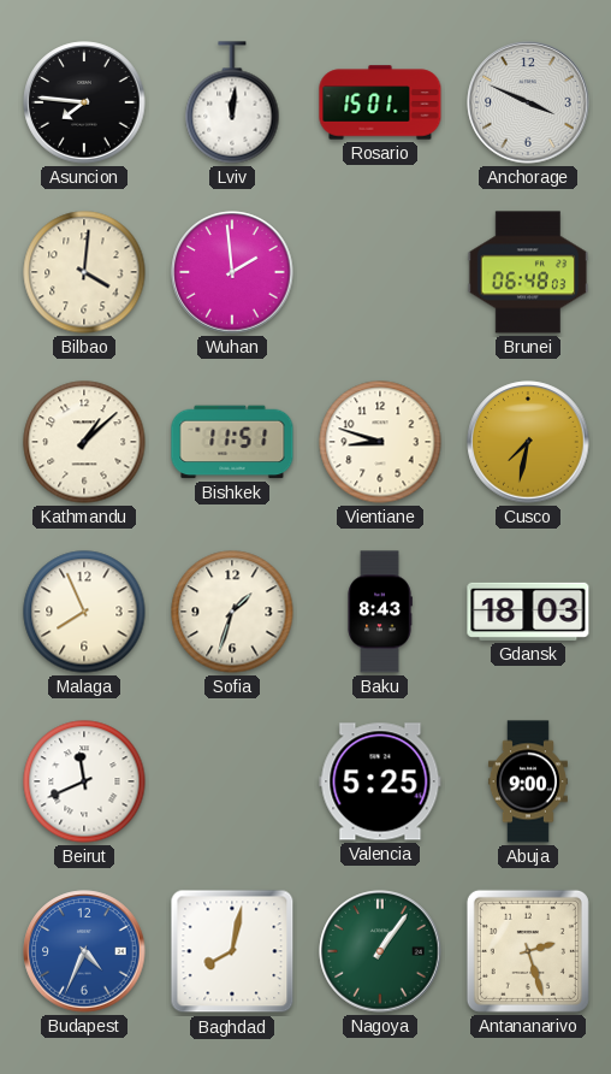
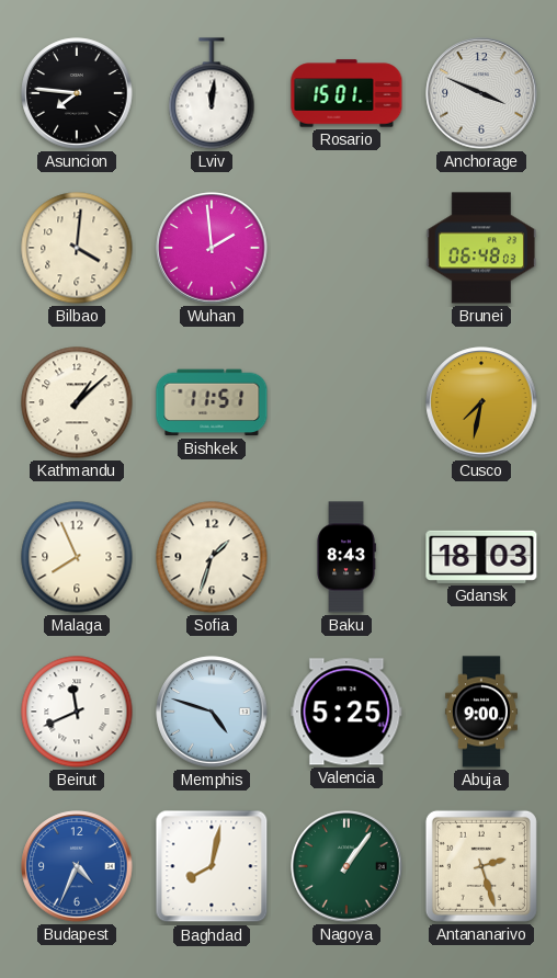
Vientiane: 8:48 -> none
Memphis: none -> 4:48
